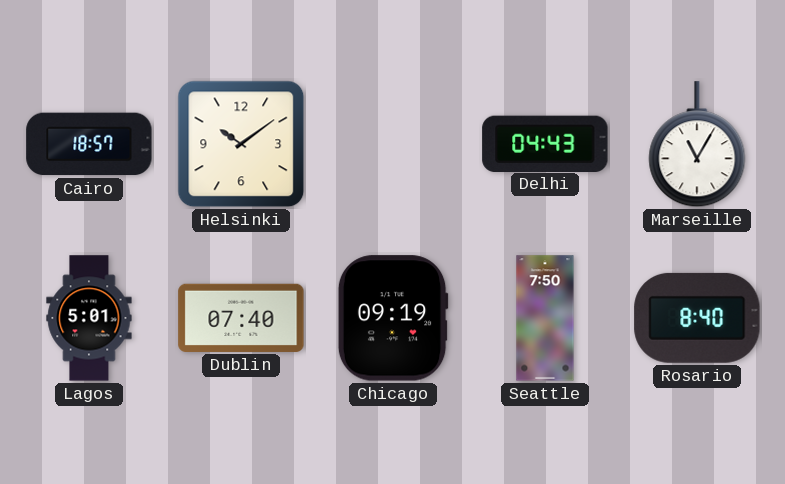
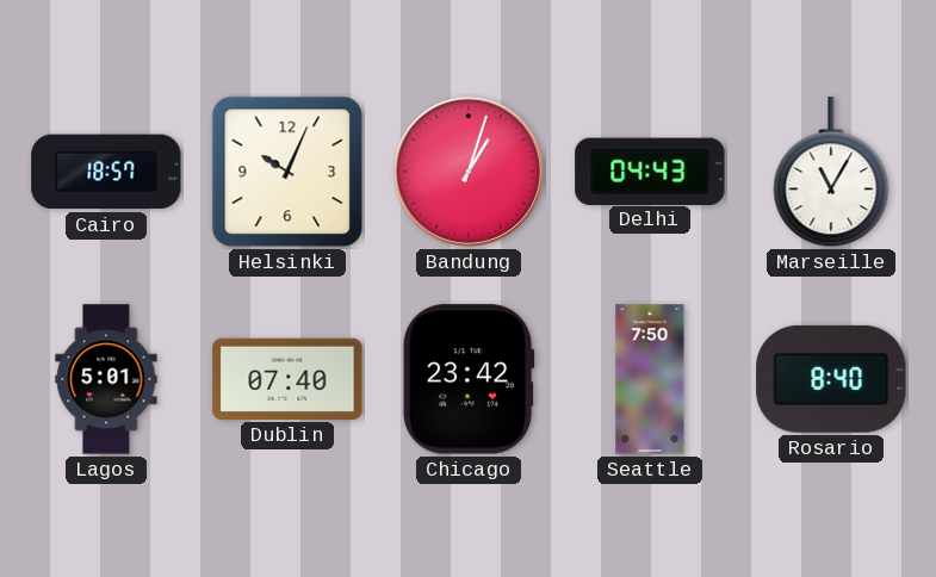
Helsinki: 10:09 -> 10:04
Bandung: none -> 1:03
Chicago: 09:19 -> 23:42
